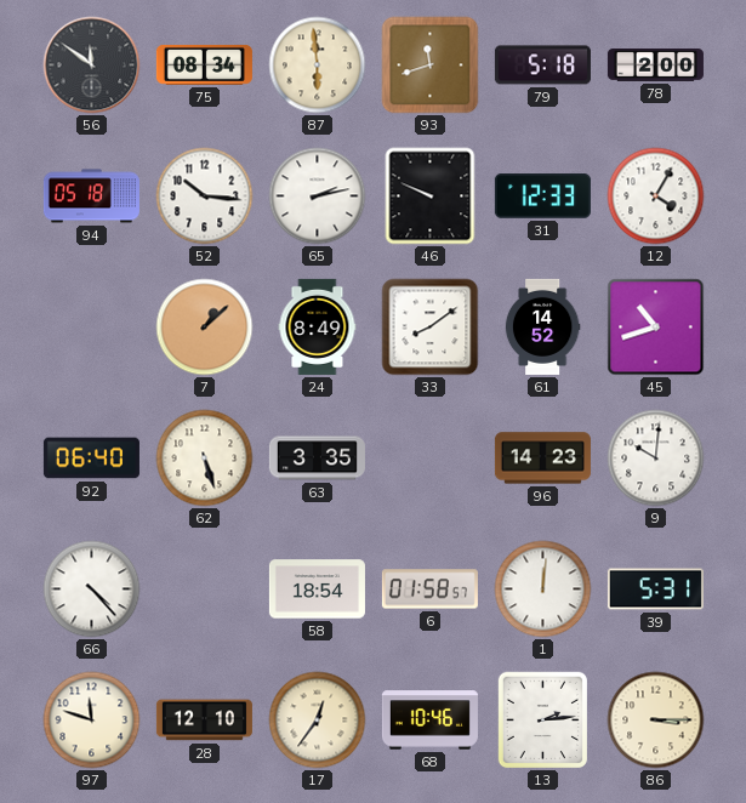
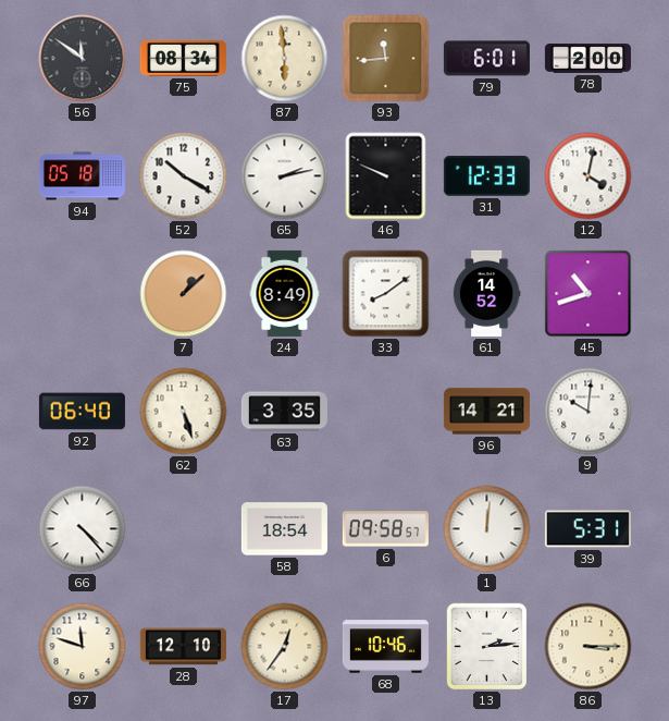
93: 11:42 -> 11:44
79: 5:18 -> 6:01
52: 10:16 -> 10:20
12: 4:05 -> 4:02
96: 14:23 -> 14:21
6: 01:58 -> 09:58
